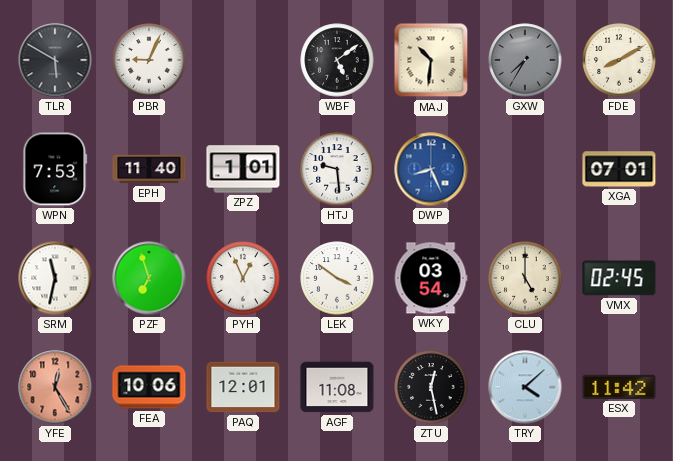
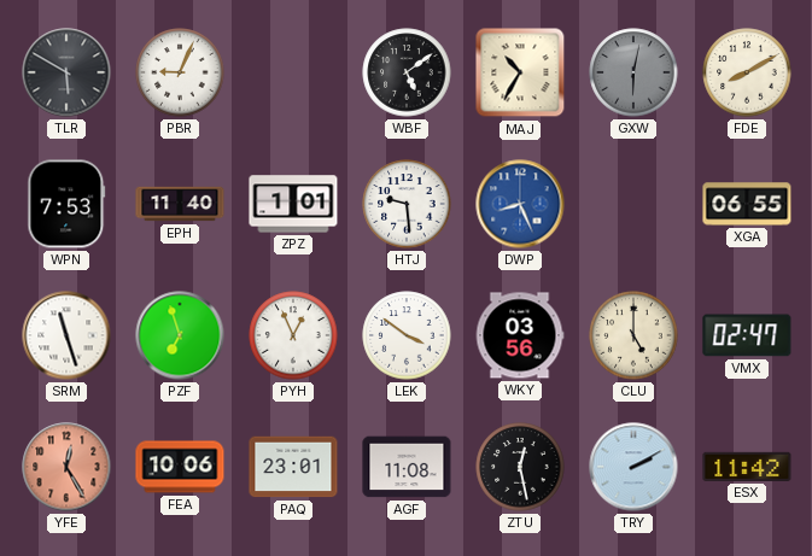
MAJ: 10:31 -> 10:35
GXW: 7:35 -> 6:02
XGA: 07:01 -> 06:55
SRM: 11:32 -> 11:27
WKY: 03:54 -> 03:56
VMX: 02:45 -> 02:47
PAQ: 12:01 -> 23:01
TRY: 4:08 -> 2:10
